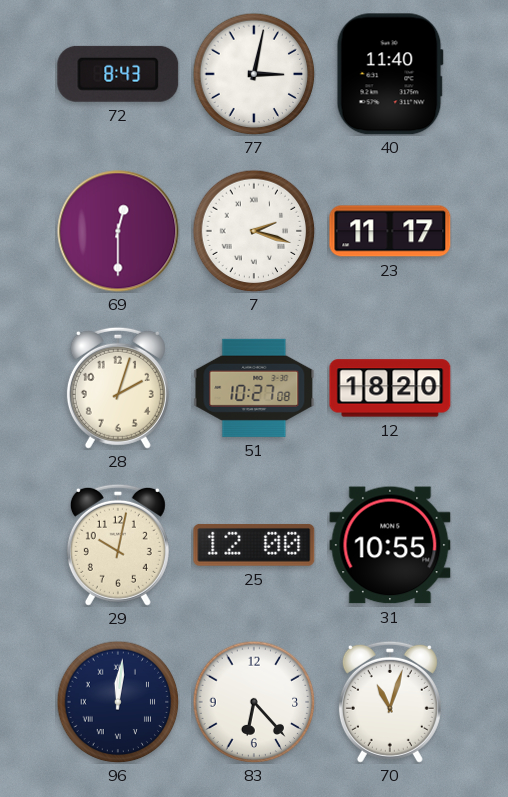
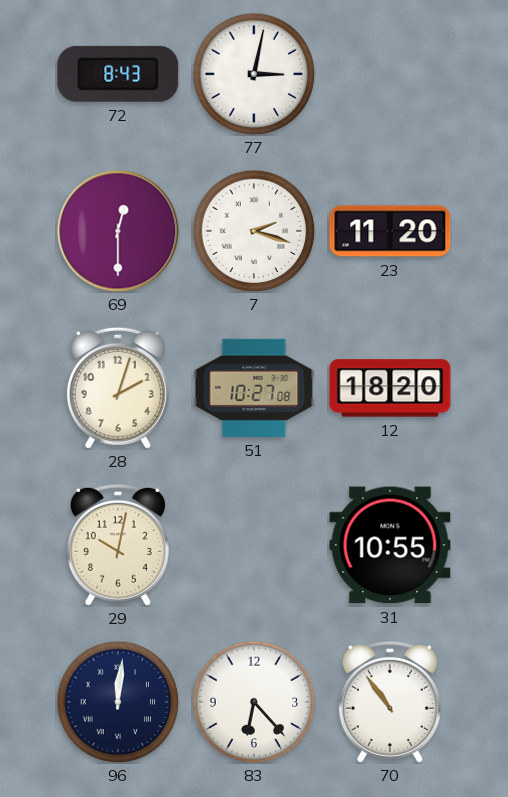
40: 11:40 -> none
23: 11:17 -> 11:20
25: 12:00 -> none
70: 11:03 -> 10:54
